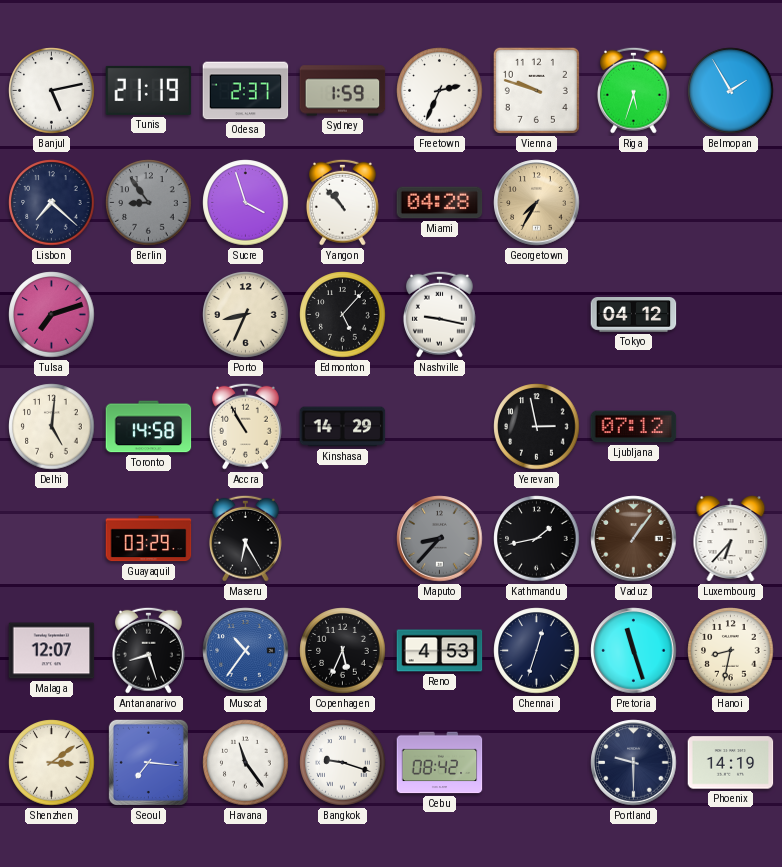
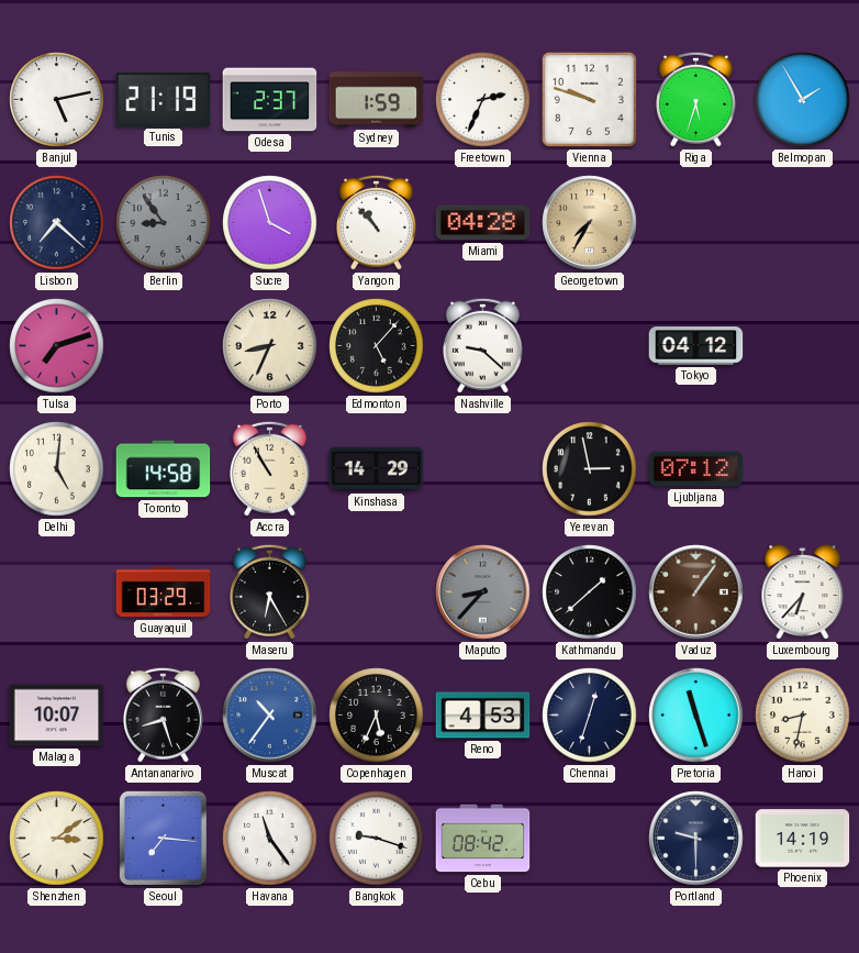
Nashville: 9:17 -> 9:22
Kathmandu: 1:43 -> 1:38
Malaga: 12:07 -> 10:07
